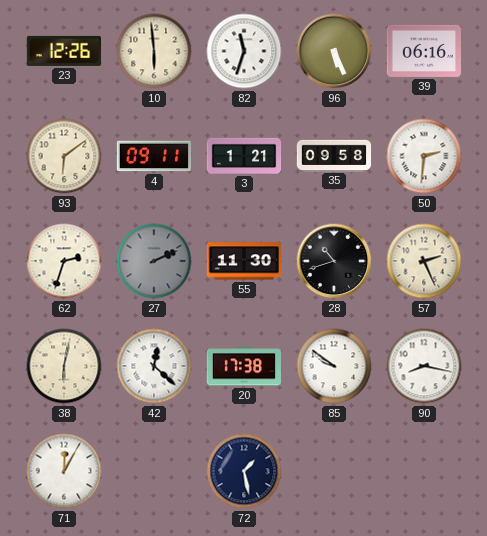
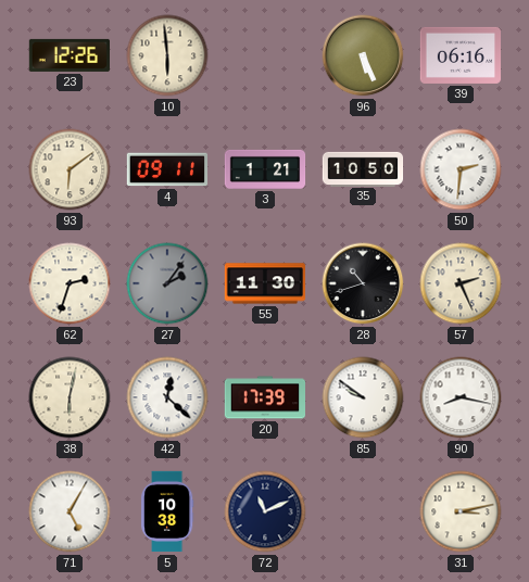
82: 11:33 -> none
35: 09:58 -> 10:50
27: 2:11 -> 2:06
20: 17:38 -> 17:39
71: 12:05 -> 5:05
5: none -> 10:38
72: 1:28 -> 11:11
31: none -> 3:13
